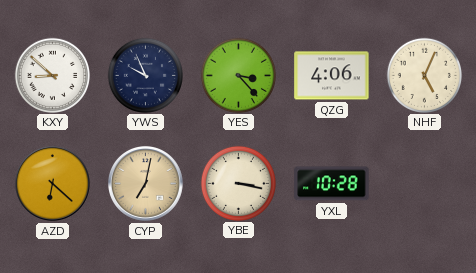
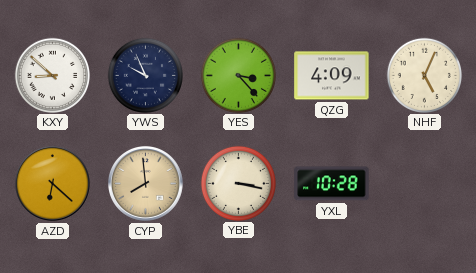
QZG: 4:06 -> 4:09
CYP: 7:02 -> 7:59
